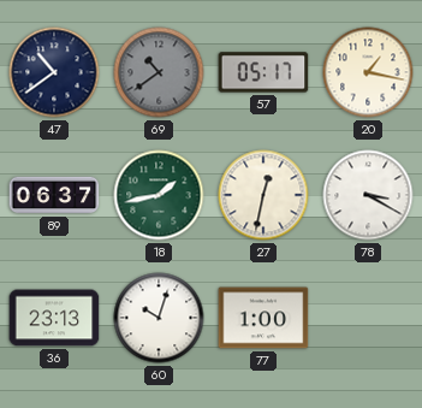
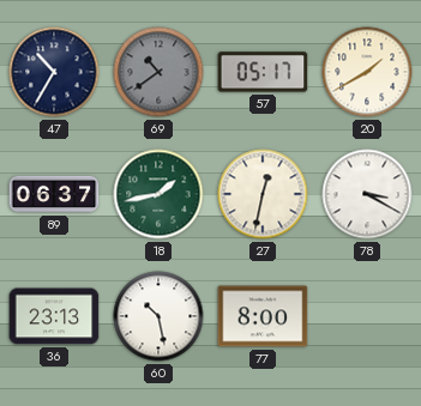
47: 10:39 -> 10:35
20: 1:17 -> 1:40
60: 10:03 -> 10:28
77: 1:00 -> 8:00
